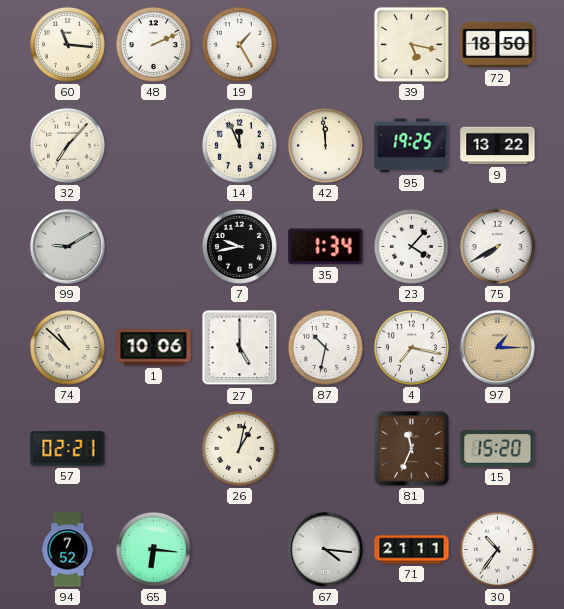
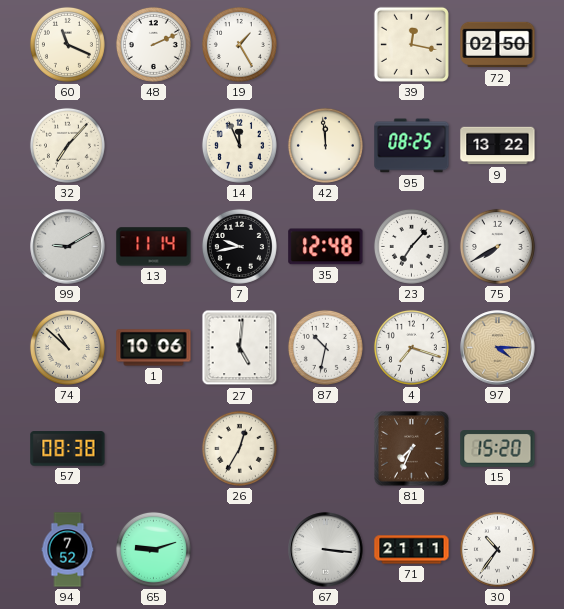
60: 11:16 -> 11:19
39: 5:17 -> 12:17
72: 18:50 -> 02:50
95: 19:25 -> 08:25
13: none -> 11:14
35: 1:34 -> 12:48
23: 4:07 -> 7:07
27: 5:00 -> 5:01
4: 7:17 -> 7:18
97: 1:15 -> 4:15
57: 02:21 -> 08:38
26: 1:02 -> 12:35
81: 11:34 -> 7:34
65: 6:16 -> 9:12
67: 4:16 -> 3:16
